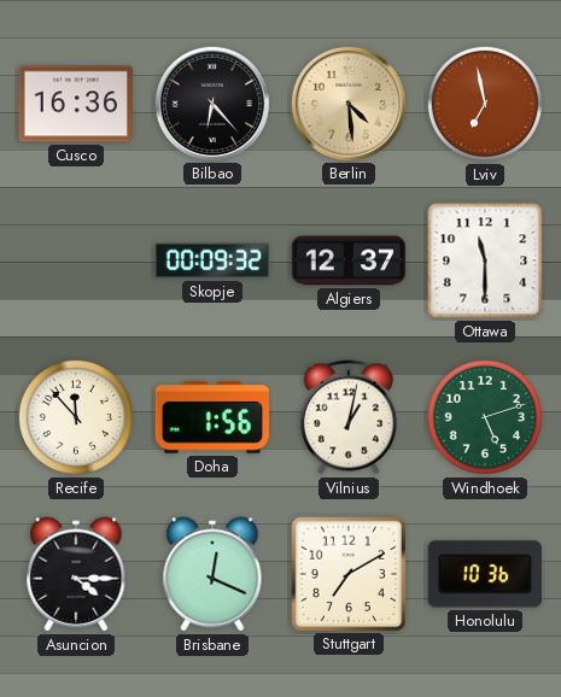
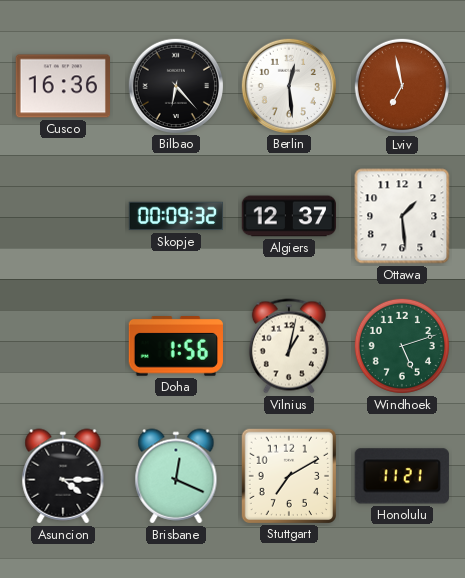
Berlin: 4:29 -> 12:29
Berlin dial: champagne -> white
Ottawa: 11:30 -> 1:29
Recife: 11:53 -> none
Honolulu: 10:36 -> 11:21
